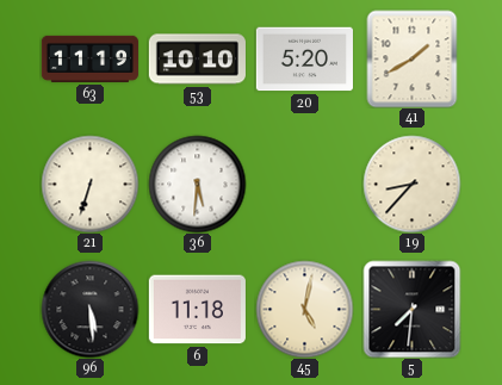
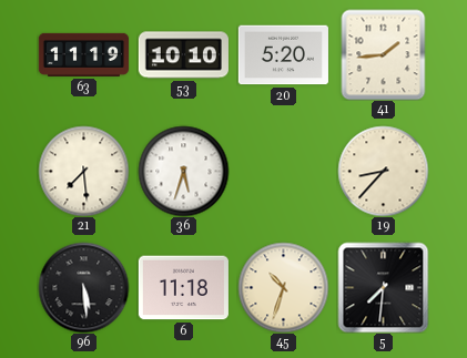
41: 1:40 -> 1:44
21: 6:33 -> 7:29
36: 5:31 -> 5:33
45: 5:02 -> 10:33
